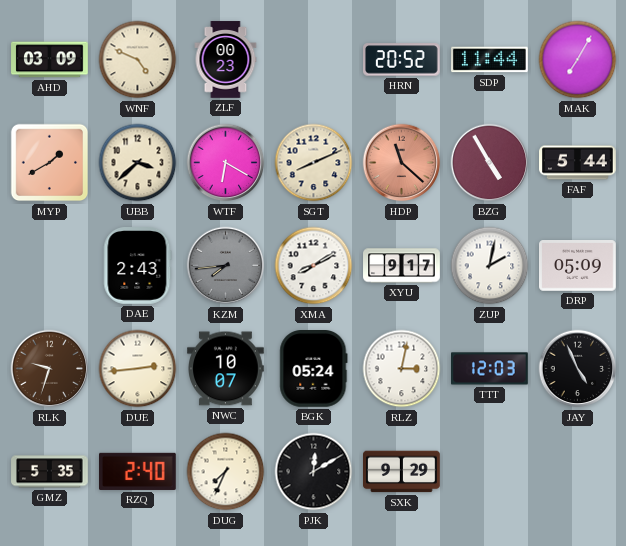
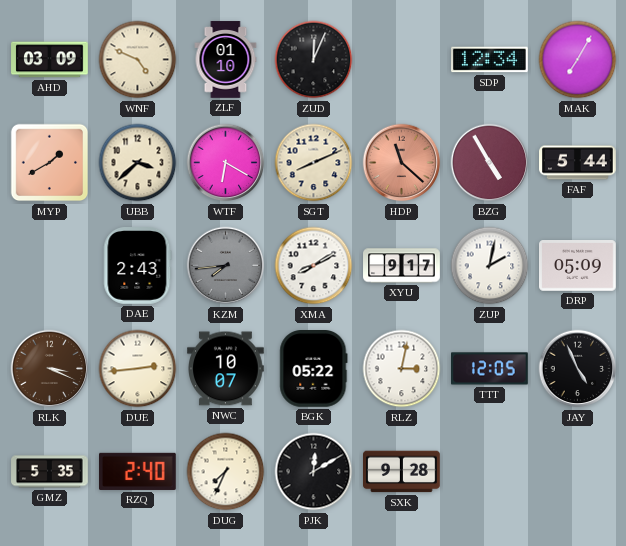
ZLF: 00:23 -> 01:10
ZUD: none -> 12:04
HRN: 20:52 -> none
SDP: 11:44 -> 12:34
RLK: 9:33 -> 3:19
BGK: 05:24 -> 05:22
TTT: 12:03 -> 12:05
SXK: 9:29 -> 9:28
